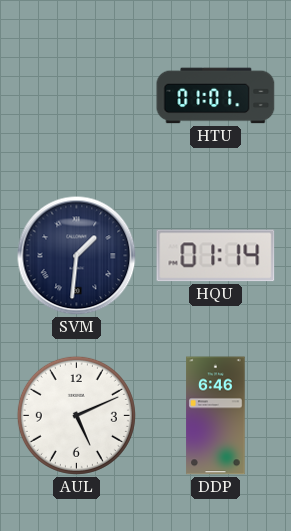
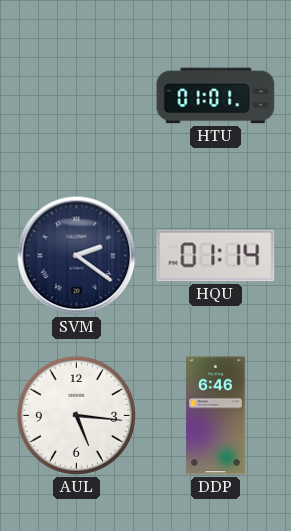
SVM: 1:31 -> 2:21
AUL: 5:11 -> 5:16
